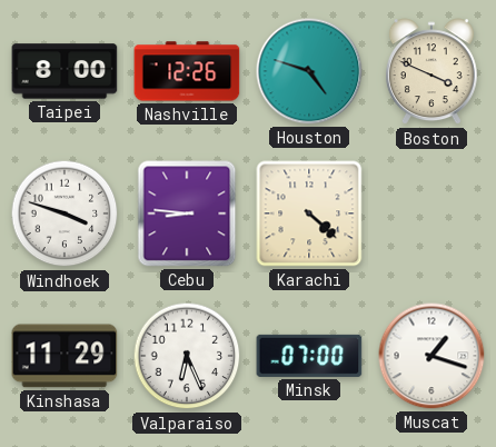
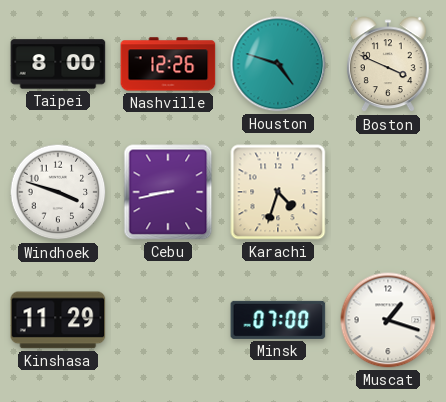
Cebu: 8:46 -> 8:43
Karachi: 4:22 -> 4:33
Valparaiso: 6:26 -> none
